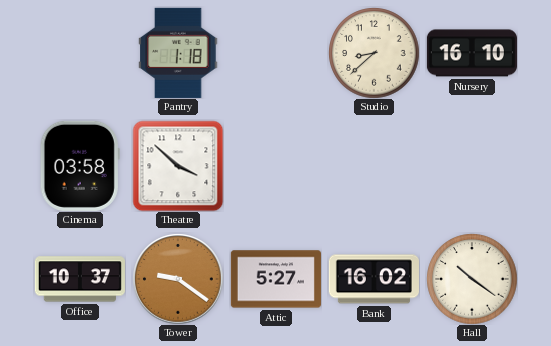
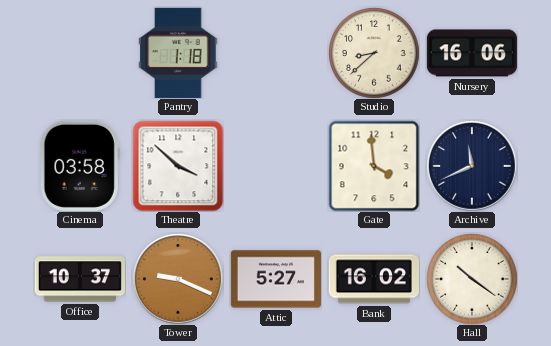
Nursery: 16:10 -> 16:06
Gate: none -> 3:59
Archive: none -> 11:41
Tower: 9:21 -> 9:19
